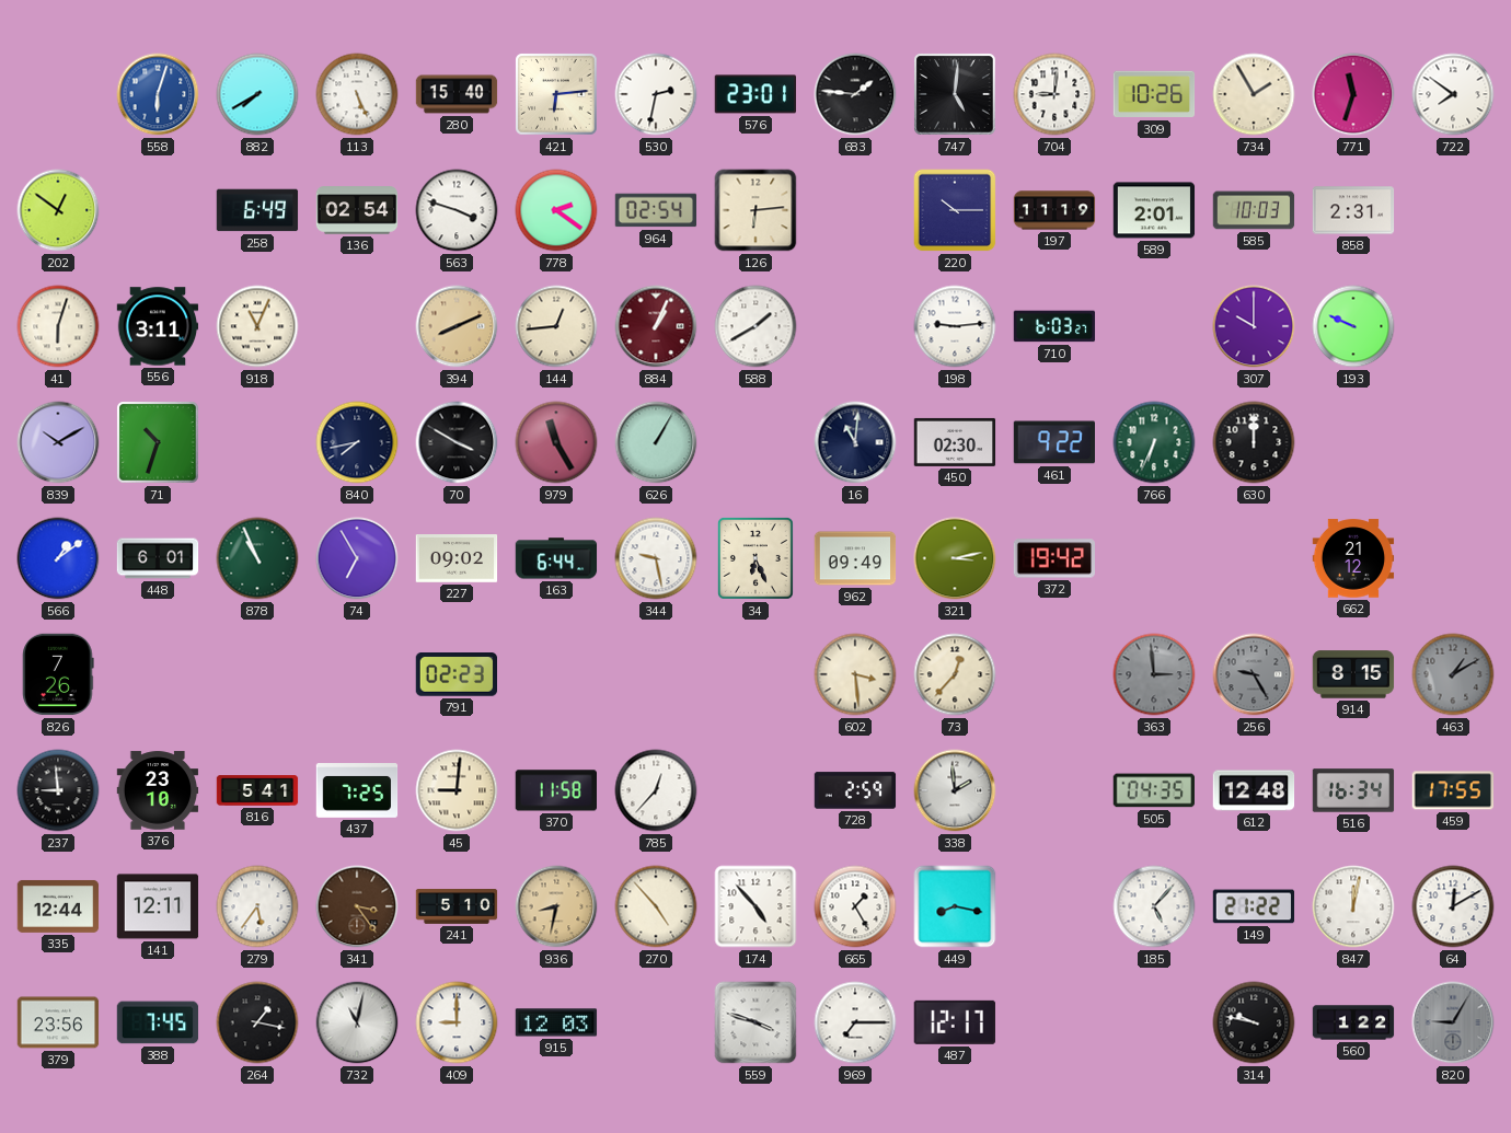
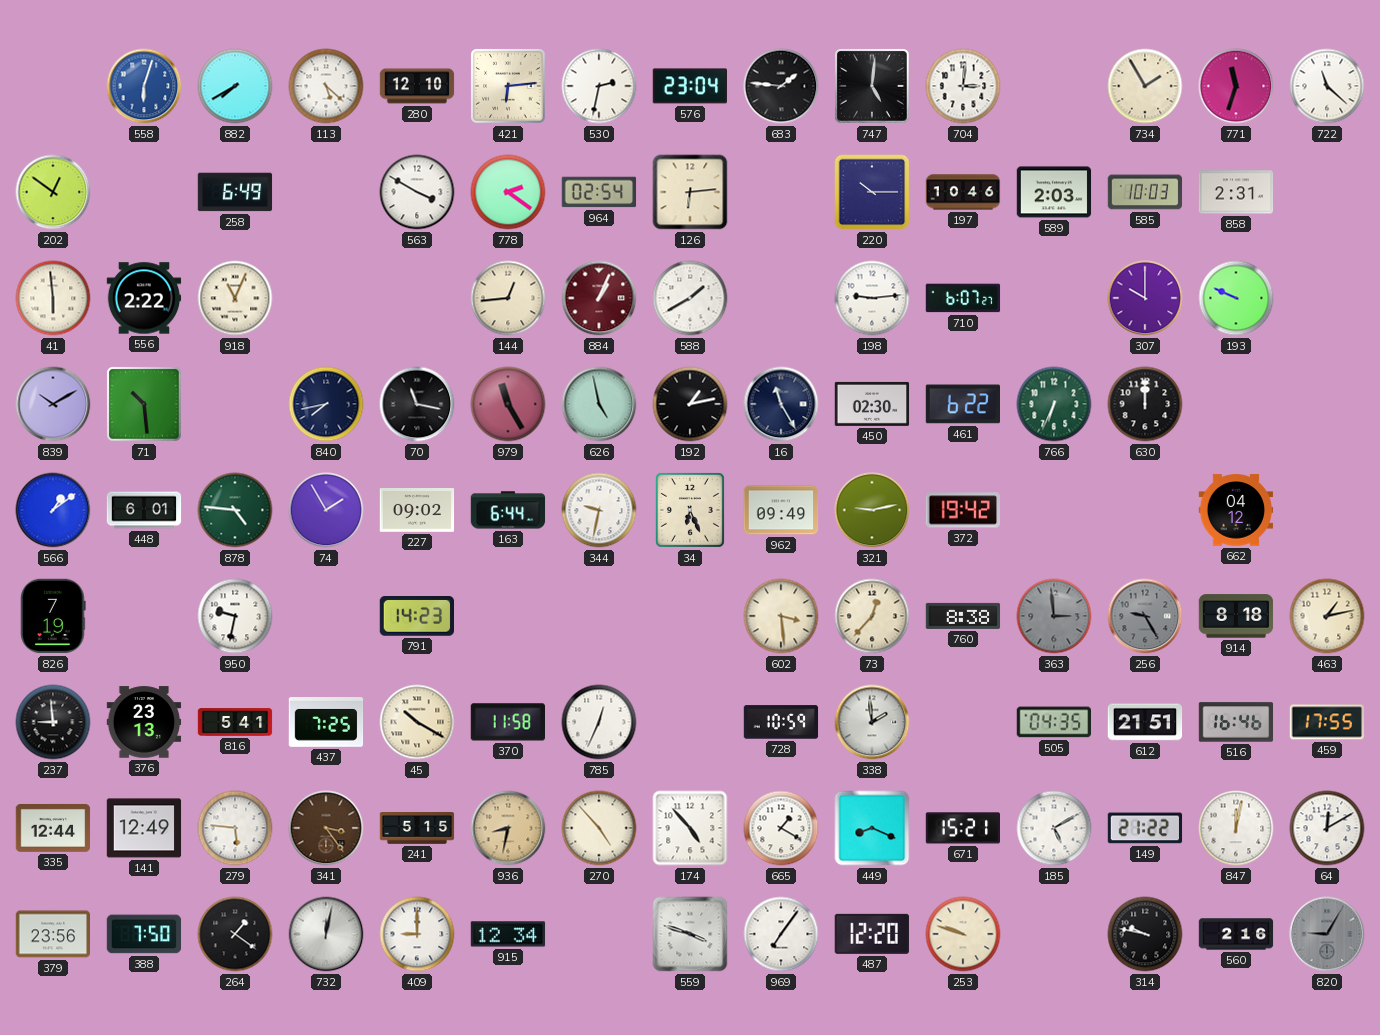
113: 5:26 -> 5:22
280: 15:40 -> 12:10
576: 23:01 -> 23:04
704: 9:01 -> 3:01
309: 10:26 -> none
722: 7:51 -> 11:22
136: 02:54 -> none
563: 3:48 -> 3:50
197: 11:19 -> 10:46
589: 2:01 -> 2:03
41: 6:03 -> 5:59
556: 3:11 -> 2:22
394: 8:11 -> none
710: 6:03 -> 6:07
71: 10:33 -> 10:29
70: 3:50 -> 11:17
626: 1:05 -> 4:58
192: none -> 1:13
16: 11:01 -> 11:25
461: 9:22 -> 6:22
878: 10:56 -> 4:46
74: 6:55 -> 1:55
344: 9:28 -> 9:32
321: 3:13 -> 9:13
662: 21:12 -> 04:12
826: 7:26 -> 7:19
950: none -> 9:32
791: 02:23 -> 14:23
760: none -> 8:38
914: 8:15 -> 8:18
463: 1:10 -> 1:13
463 dial: grey -> cream
376: 23:10 -> 23:13
45: 9:01 -> 10:20
785: 12:37 -> 12:34
728: 2:59 -> 10:59
612: 12:48 -> 21:51
516: 16:34 -> 16:46
141: 12:11 -> 12:49
279: 5:36 -> 5:46
241: 5:10 -> 5:15
665: 1:25 -> 1:20
449: 8:17 -> 8:19
671: none -> 15:21
185: 5:07 -> 5:10
388: 7:45 -> 7:50
264: 1:17 -> 1:21
732: 11:02 -> 12:02
915: 12:03 -> 12:34
969: 7:15 -> 7:06
487: 12:17 -> 12:20
253: none -> 9:48
560: 1:22 -> 2:16
